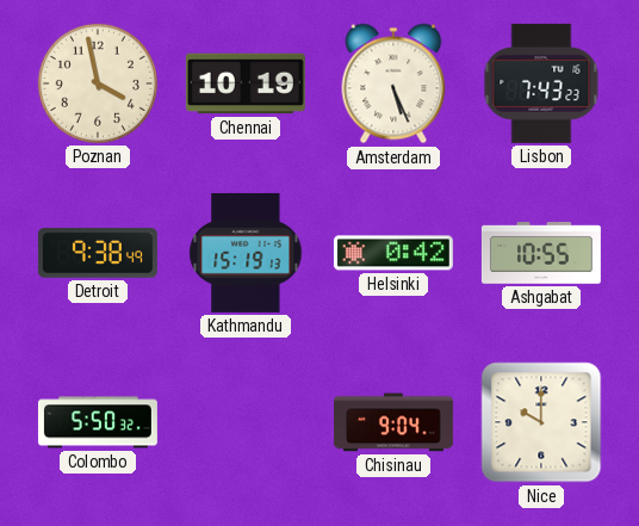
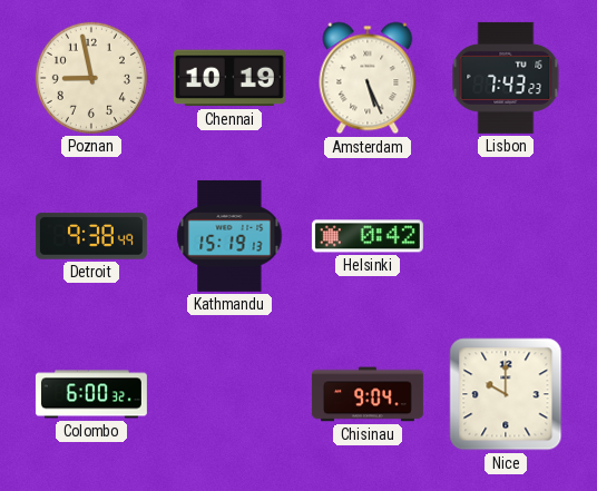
Poznan: 3:58 -> 8:58
Ashgabat: 10:55 -> none
Colombo: 5:50 -> 6:00
